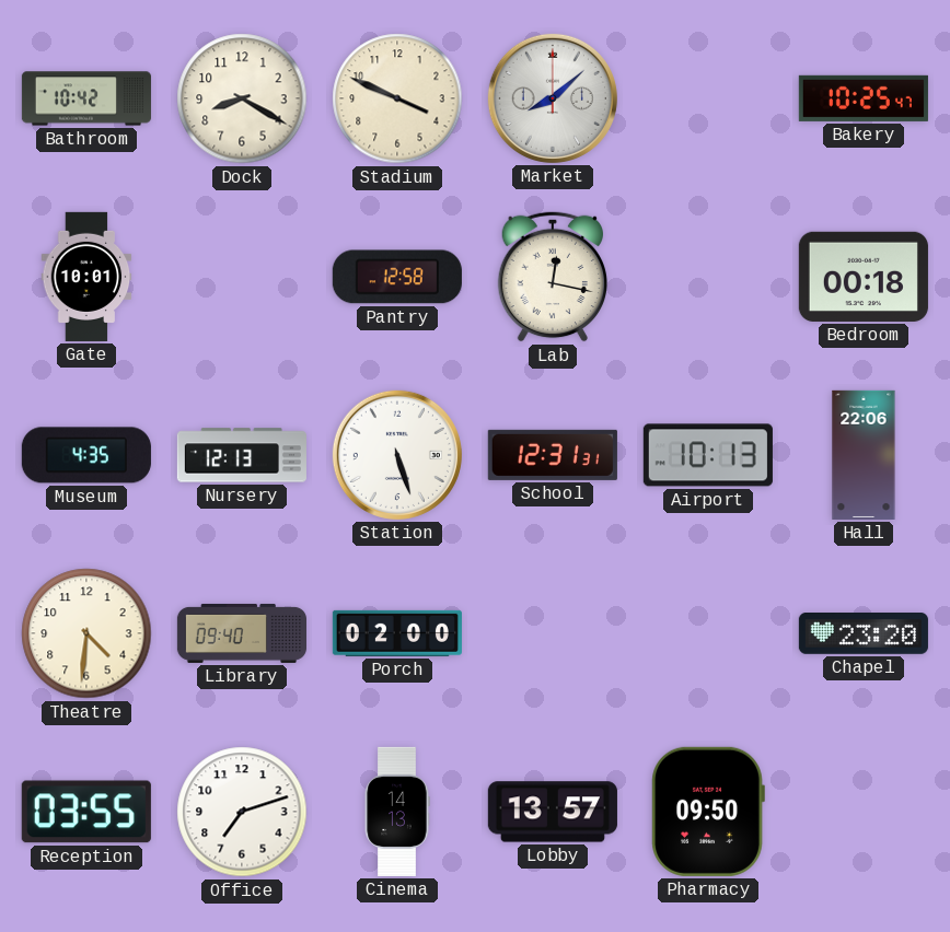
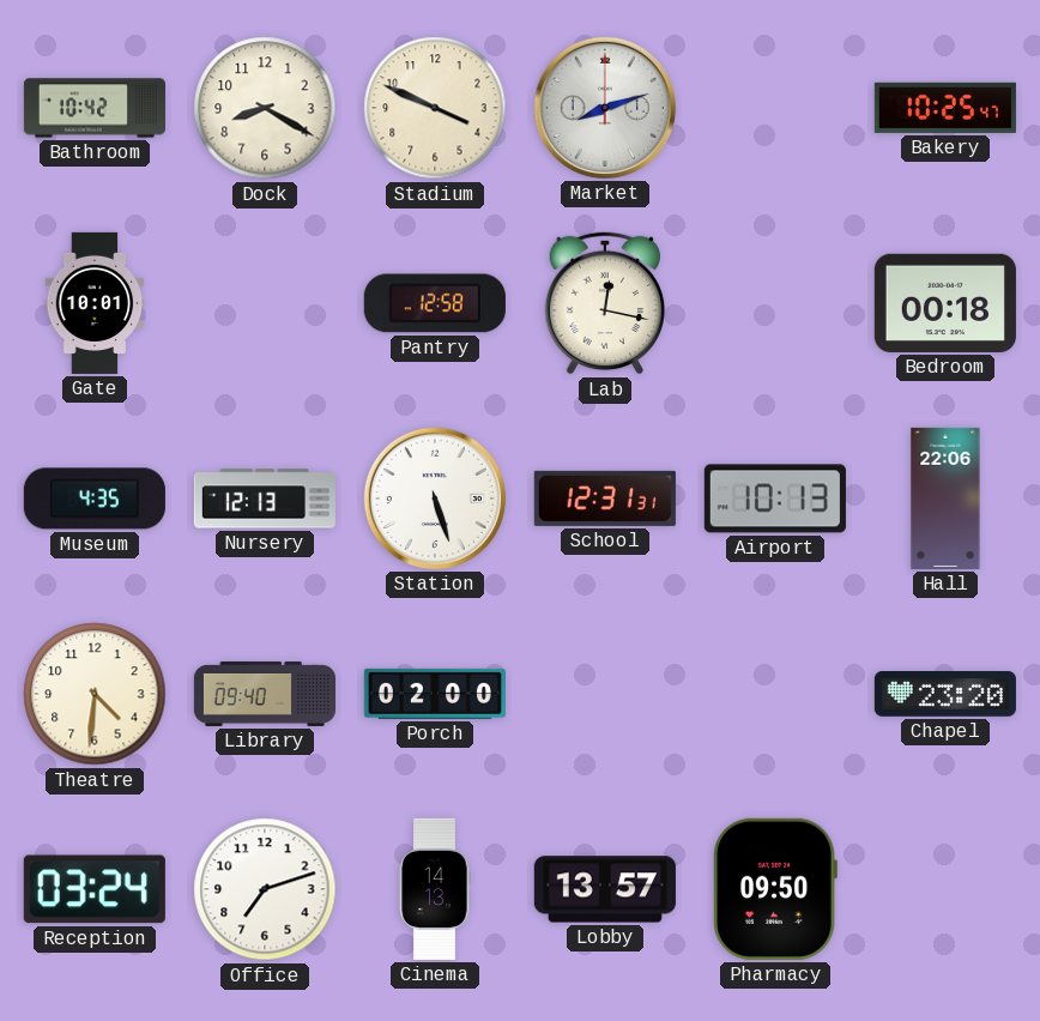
Market: 8:08 -> 8:12
Reception: 03:55 -> 03:24
